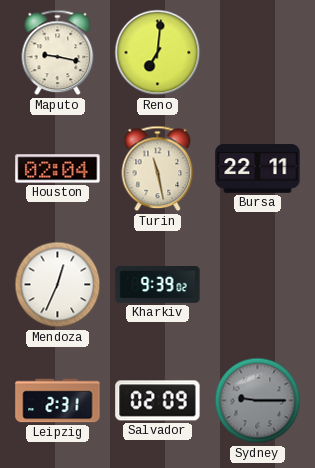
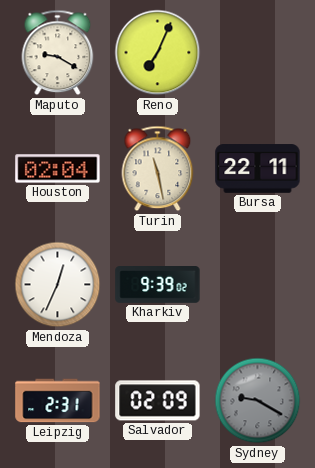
Maputo: 9:17 -> 9:20
Reno: 7:01 -> 7:04
Sydney: 9:15 -> 9:20
